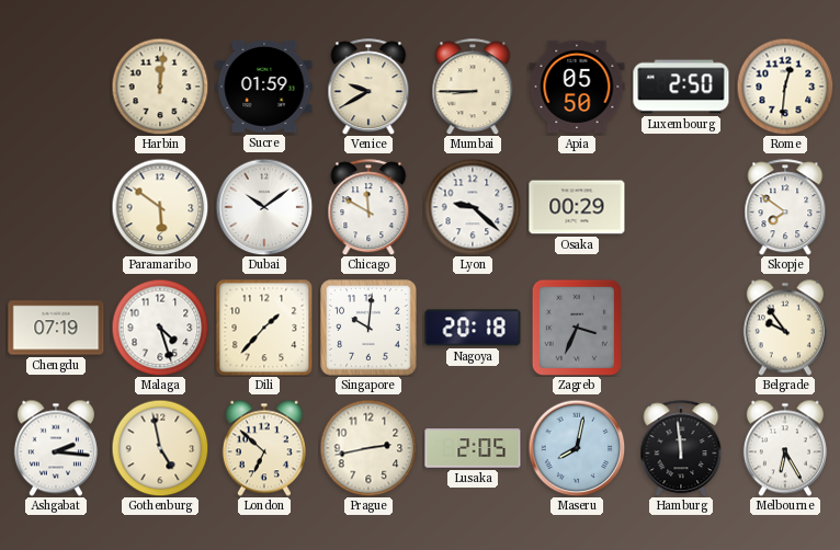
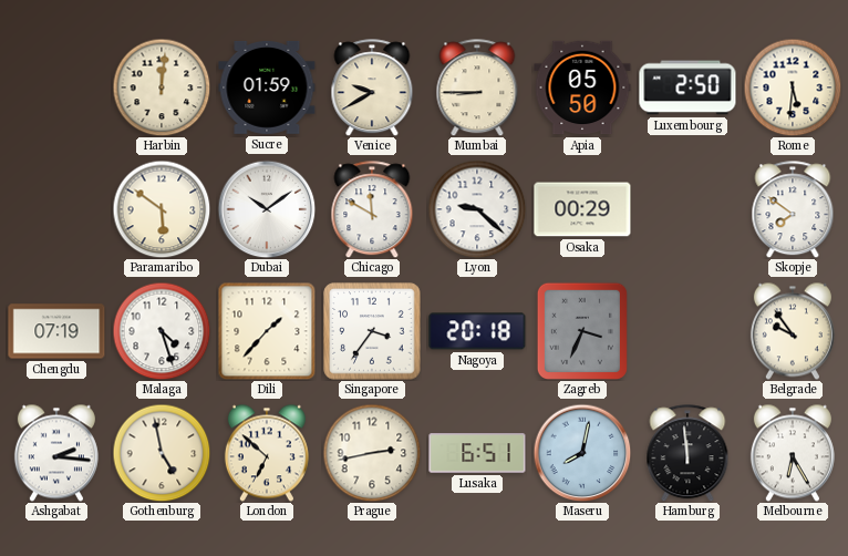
Rome: 12:31 -> 5:31
Singapore: 10:01 -> 3:36
Lusaka: 2:05 -> 6:51
